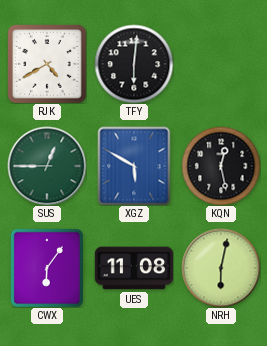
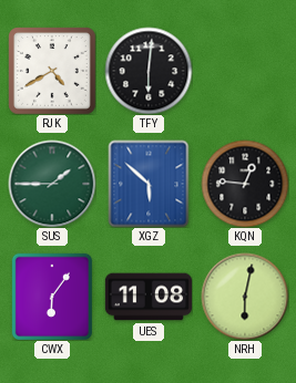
SUS: 12:45 -> 1:45
XGZ: 5:50 -> 5:52
KQN: 12:28 -> 12:46
